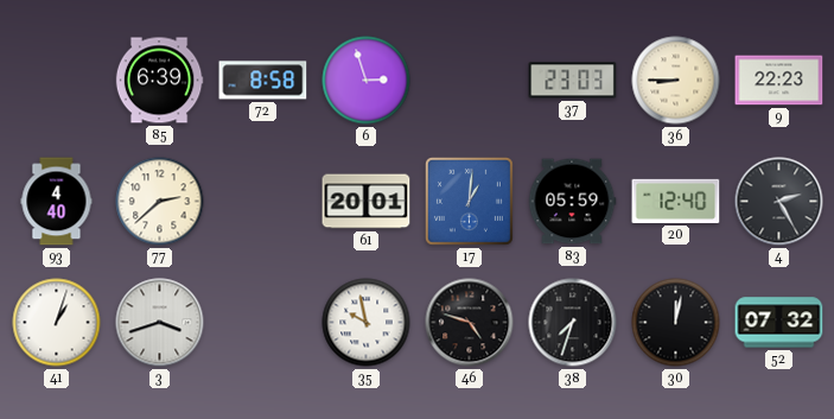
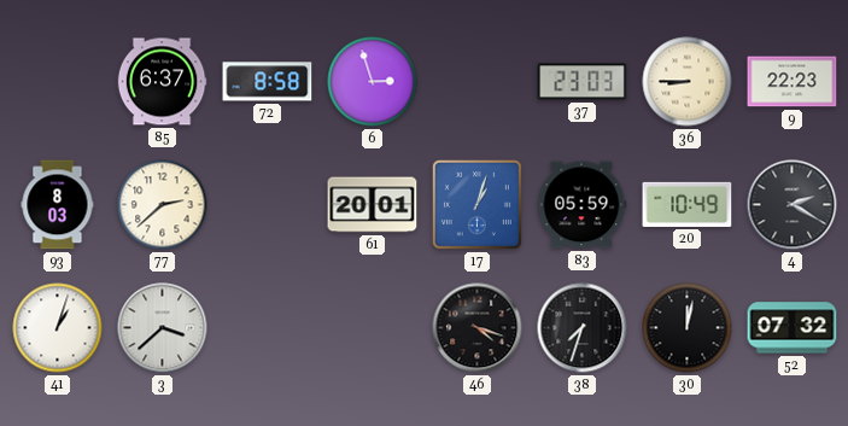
85: 6:39 -> 6:37
93: 4:40 -> 8:03
17: 1:01 -> 1:03
20: 12:40 -> 10:49
4: 2:25 -> 2:20
3: 3:42 -> 3:38
35: 9:58 -> none
46: 4:48 -> 4:18
